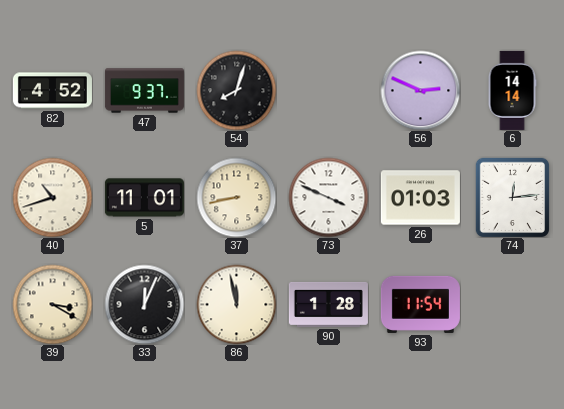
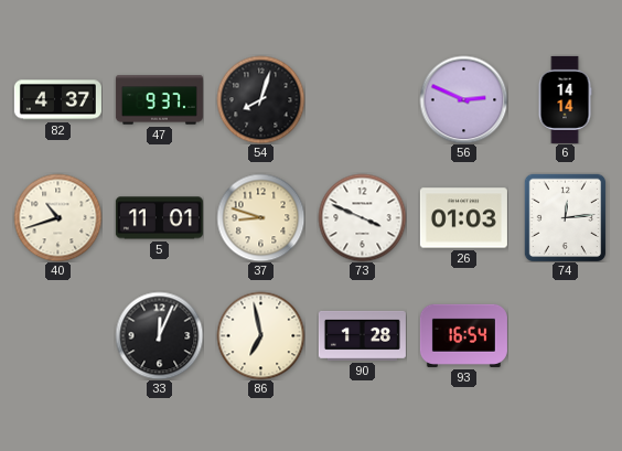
82: 4:52 -> 4:37
37: 8:43 -> 8:48
39: 3:20 -> none
86: 11:58 -> 6:58
93: 11:54 -> 16:54
